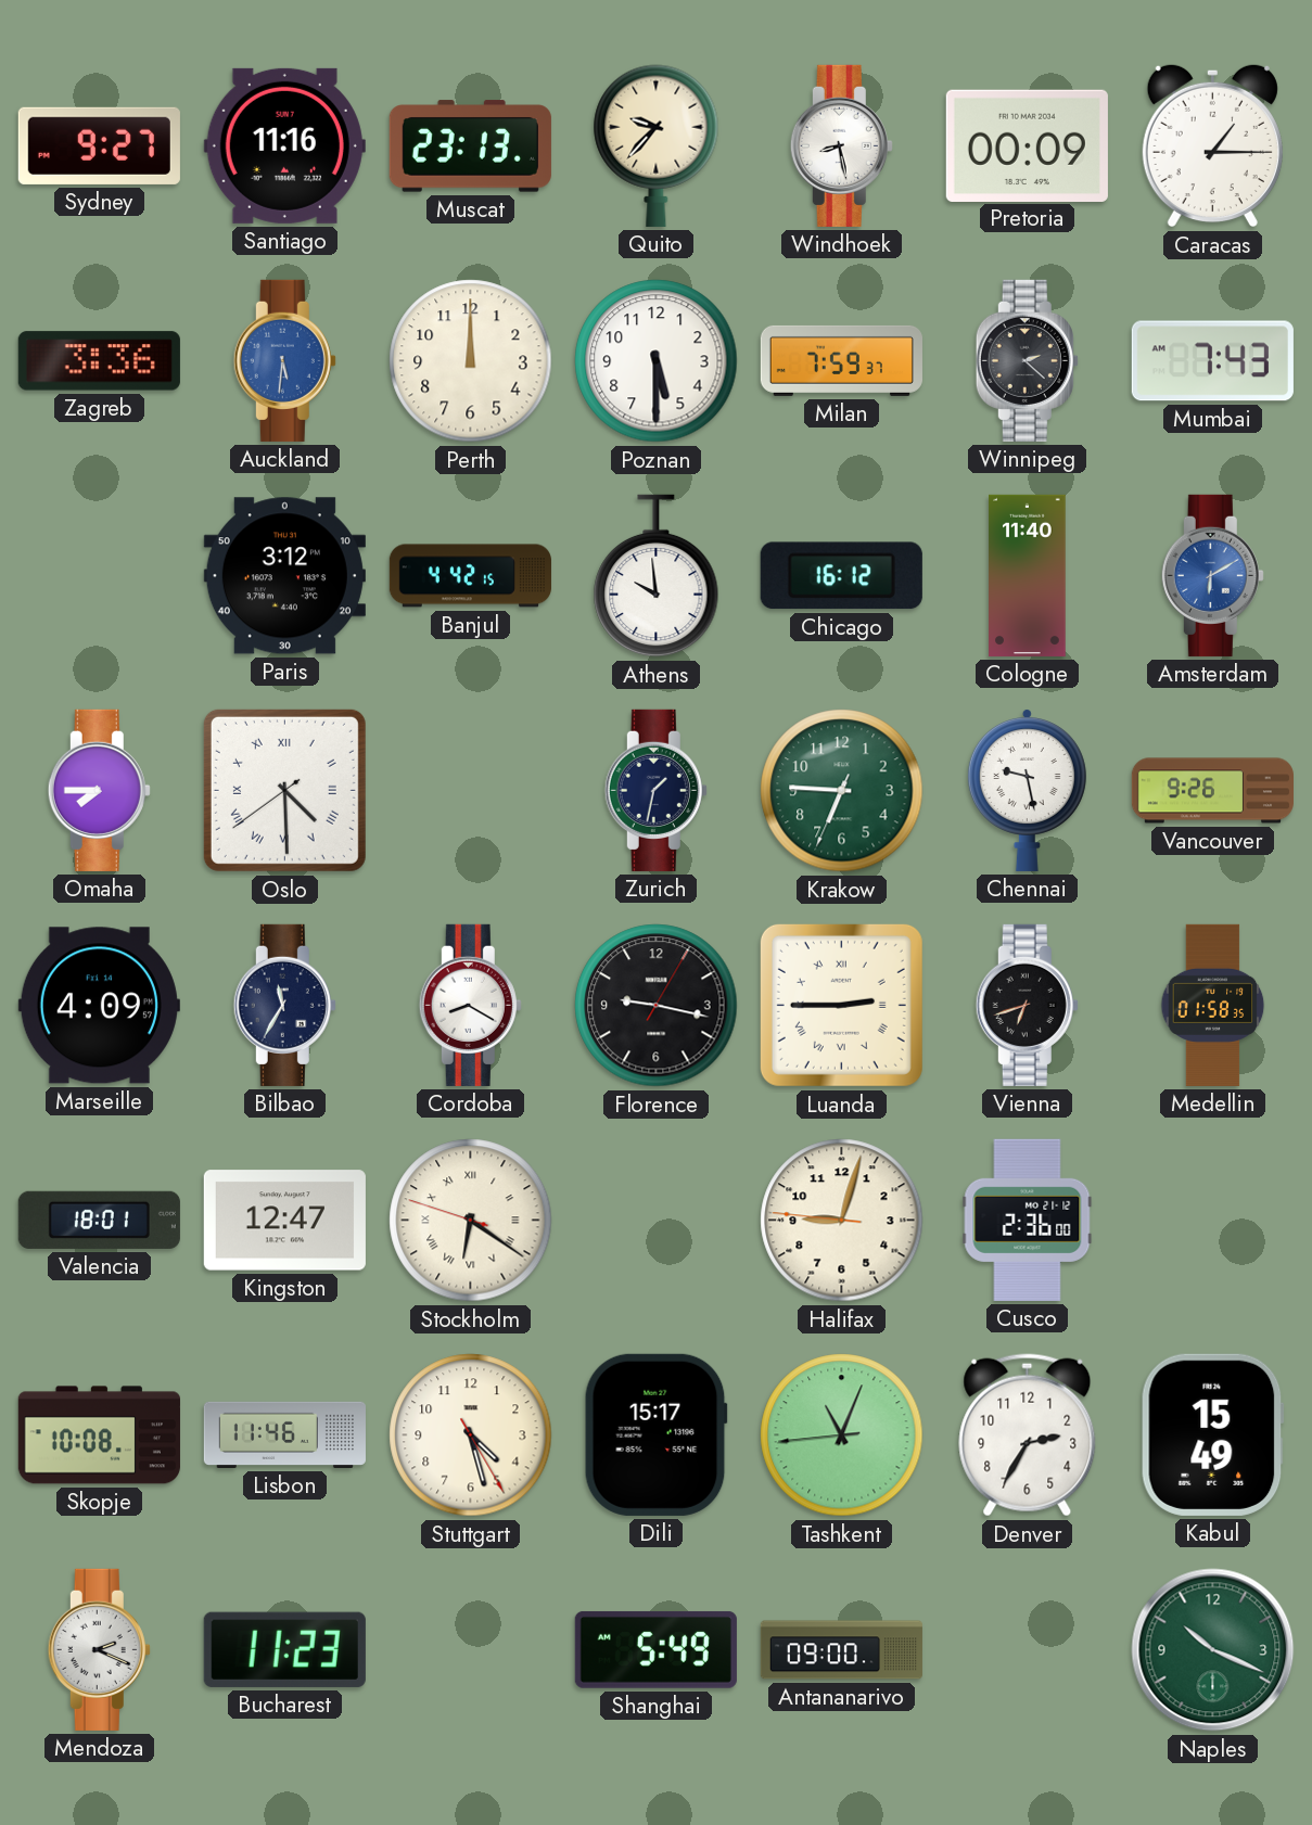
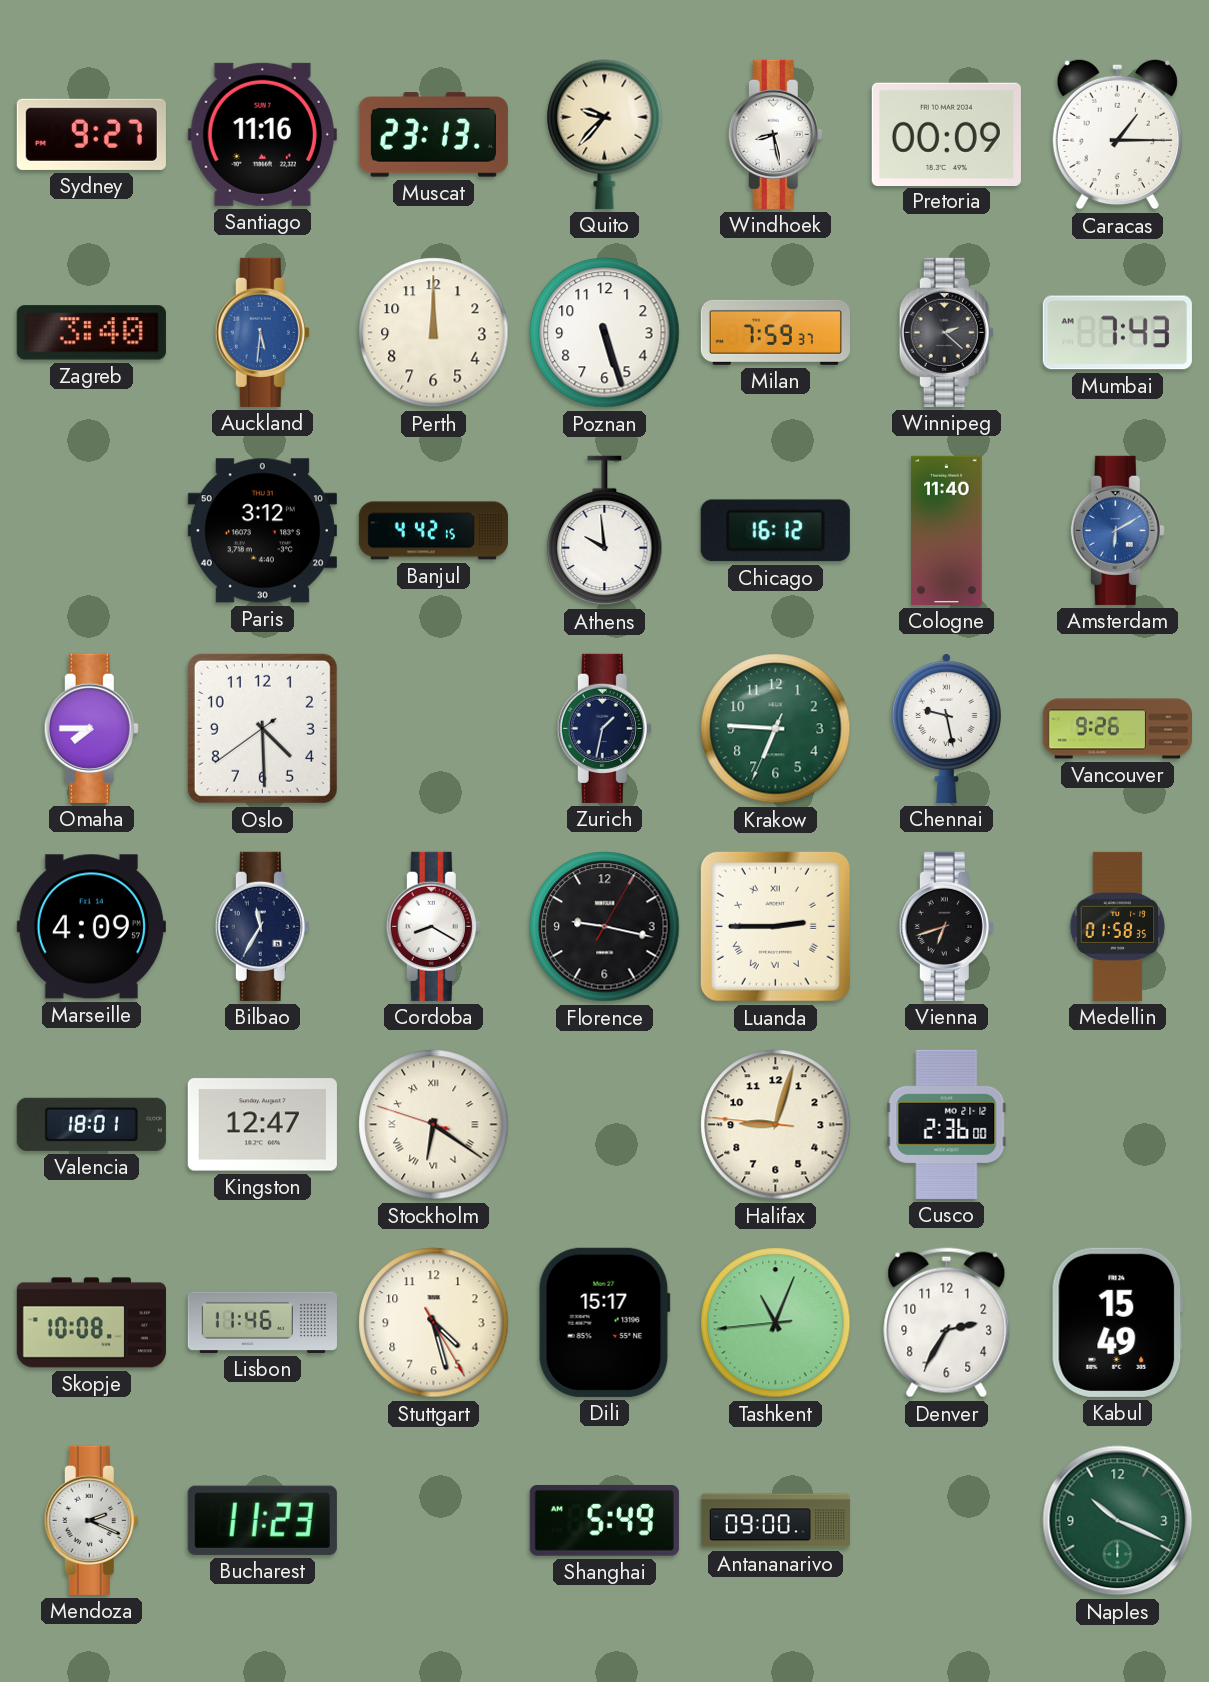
Zagreb: 3:36 -> 3:40
Poznan: 5:30 -> 5:27
Oslo numerals: Roman -> Arabic
